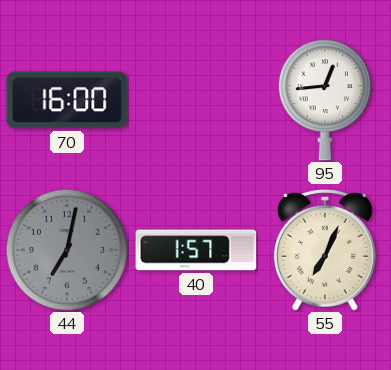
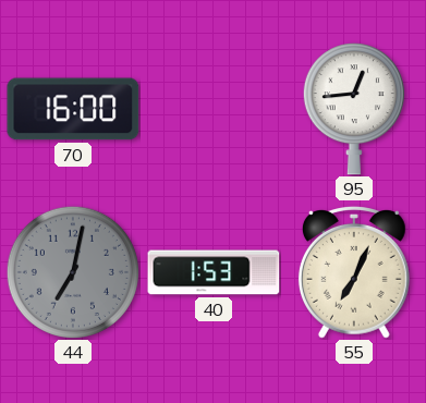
40: 1:57 -> 1:53
